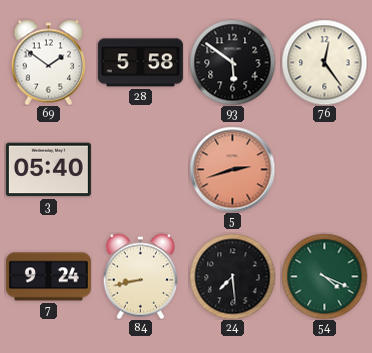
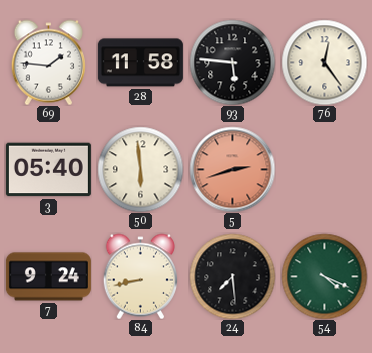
69: 1:51 -> 1:46
28: 5:58 -> 11:58
93: 5:51 -> 5:46
50: none -> 5:59
